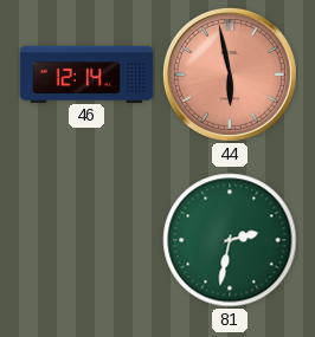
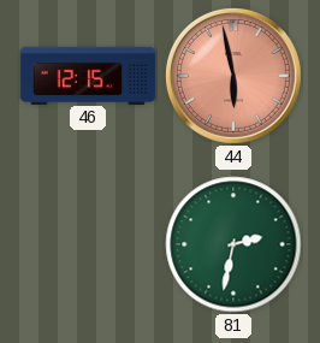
46: 12:14 -> 12:15
